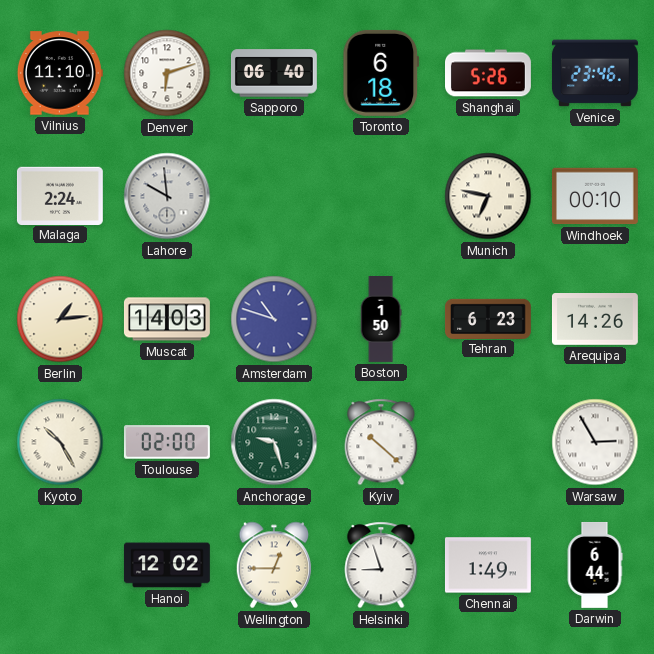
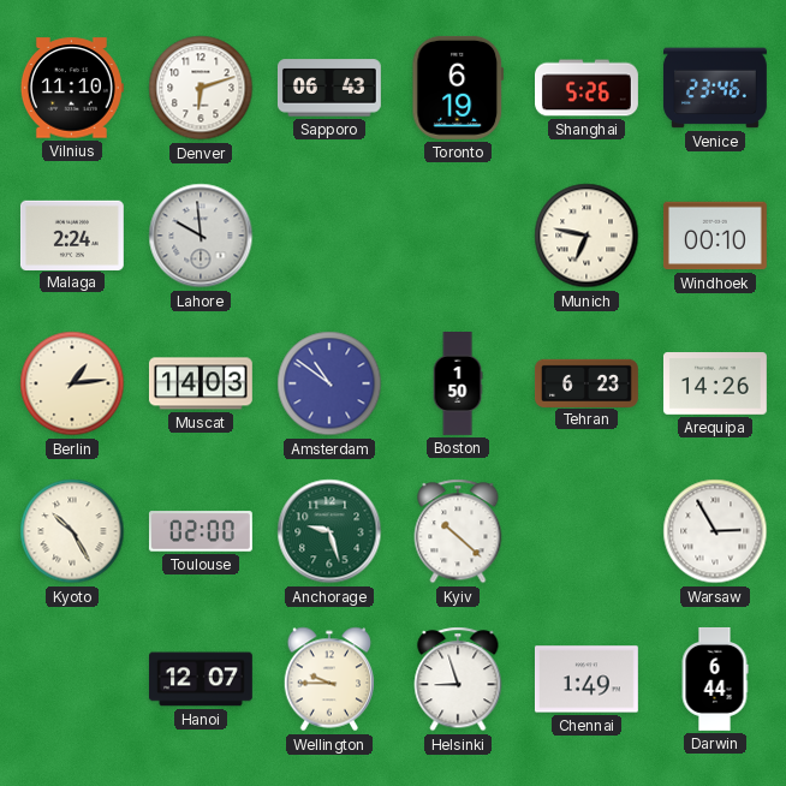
Sapporo: 06:40 -> 06:43
Toronto: 6:18 -> 6:19
Amsterdam: 10:48 -> 10:51
Hanoi: 12:02 -> 12:07
Wellington: 12:45 -> 9:45
